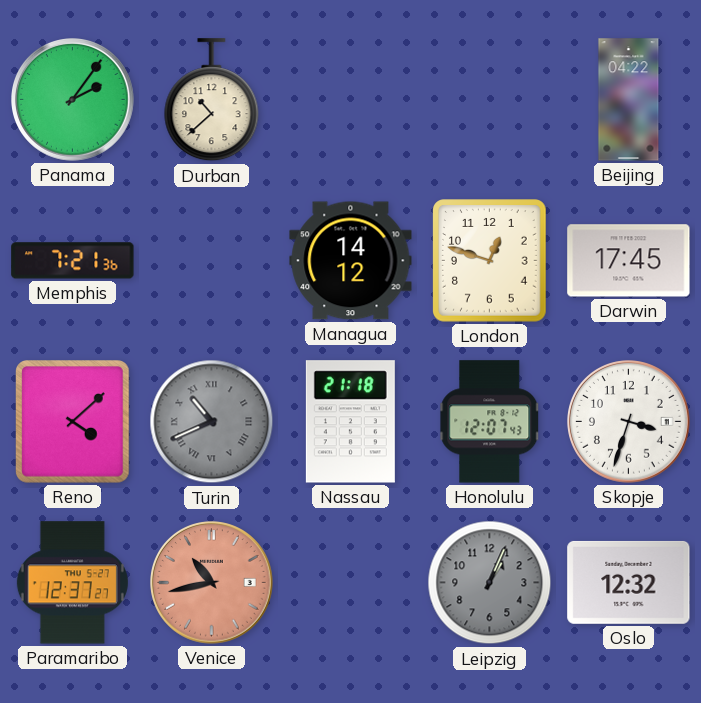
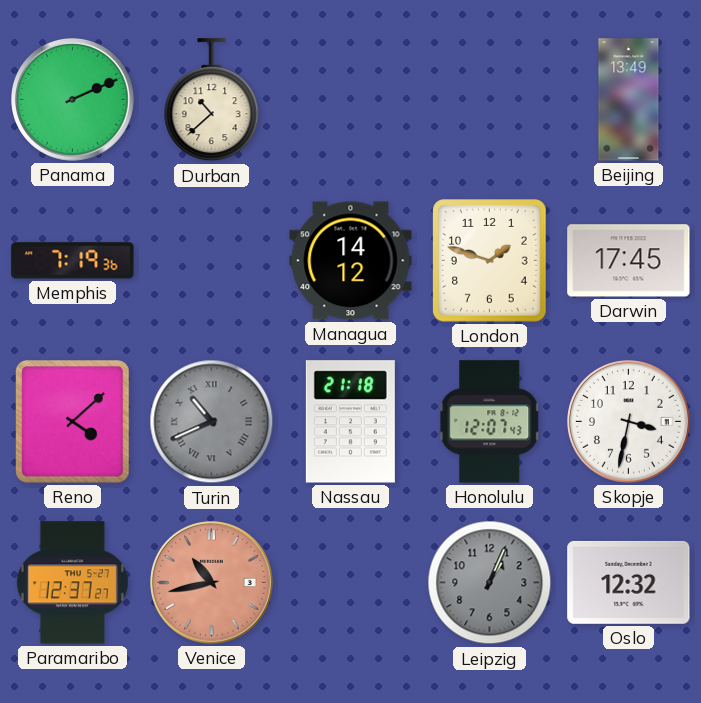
Panama: 2:06 -> 2:11
Beijing: 04:22 -> 13:49
Memphis: 7:21 -> 7:19
London: 12:48 -> 1:48
Skopje: 3:33 -> 3:32
